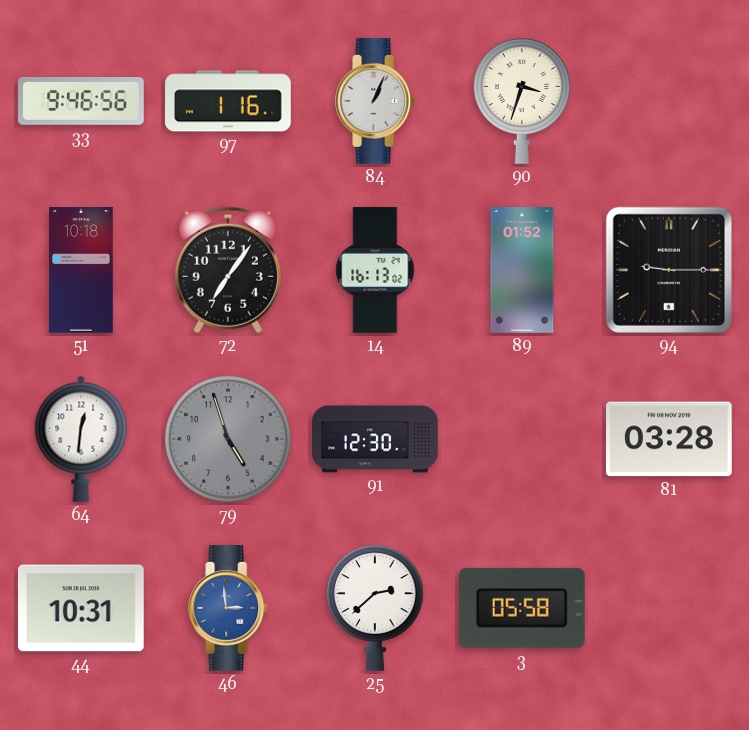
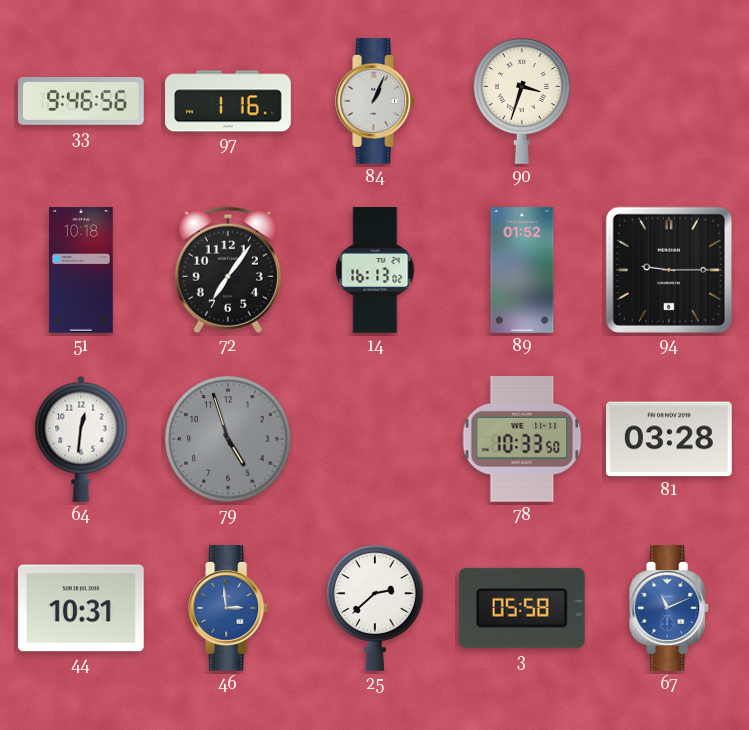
91: 12:30 -> none
78: none -> 10:33
67: none -> 11:11
